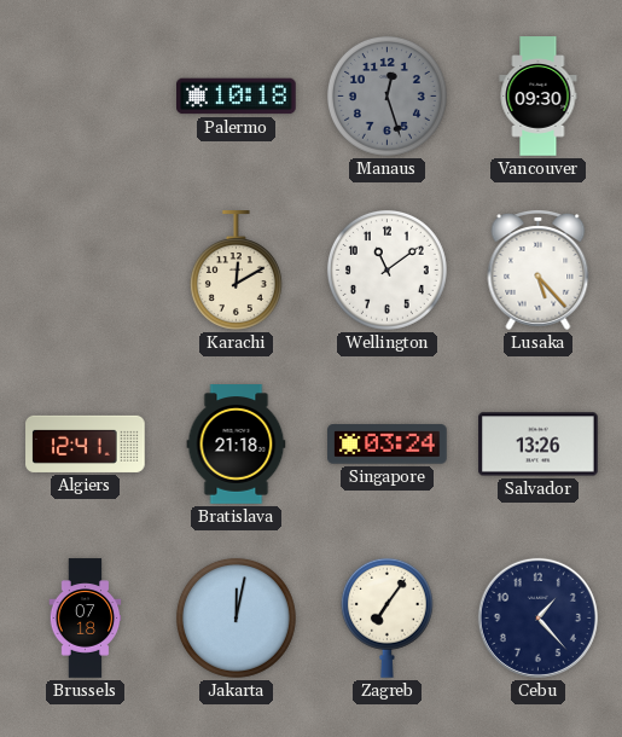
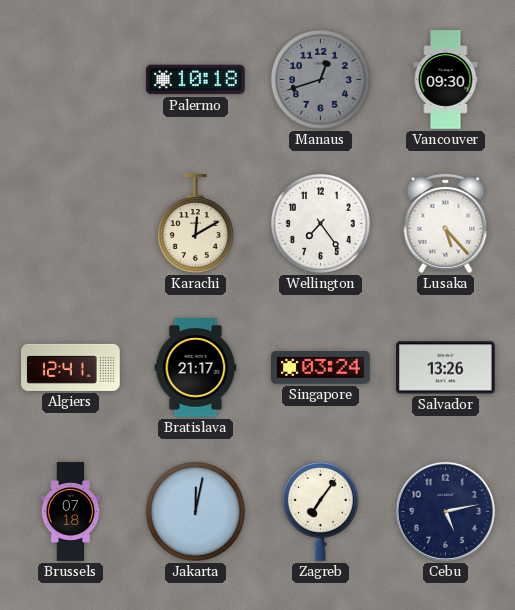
Manaus: 12:27 -> 12:42
Wellington: 11:09 -> 7:24
Bratislava: 21:18 -> 21:17
Cebu: 1:23 -> 5:13
